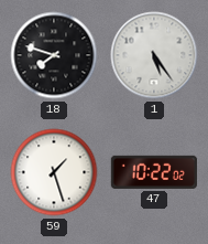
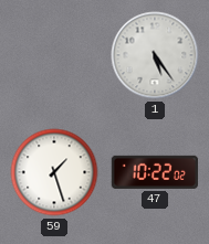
18: 7:48 -> none
